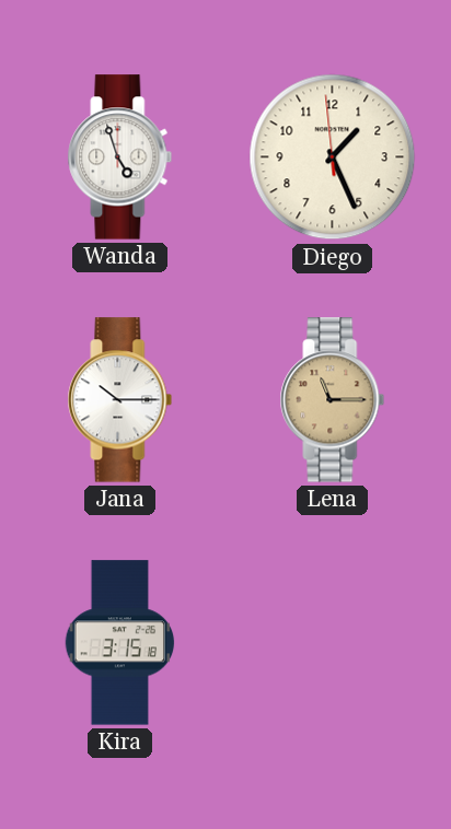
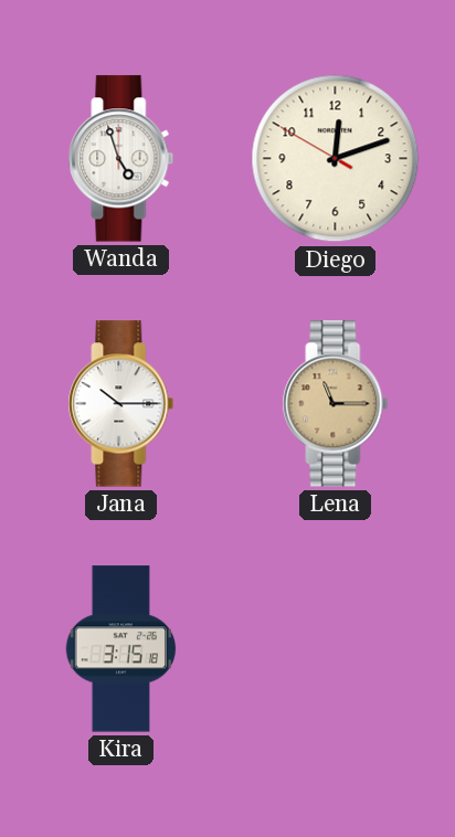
Diego: 1:25 -> 12:11
